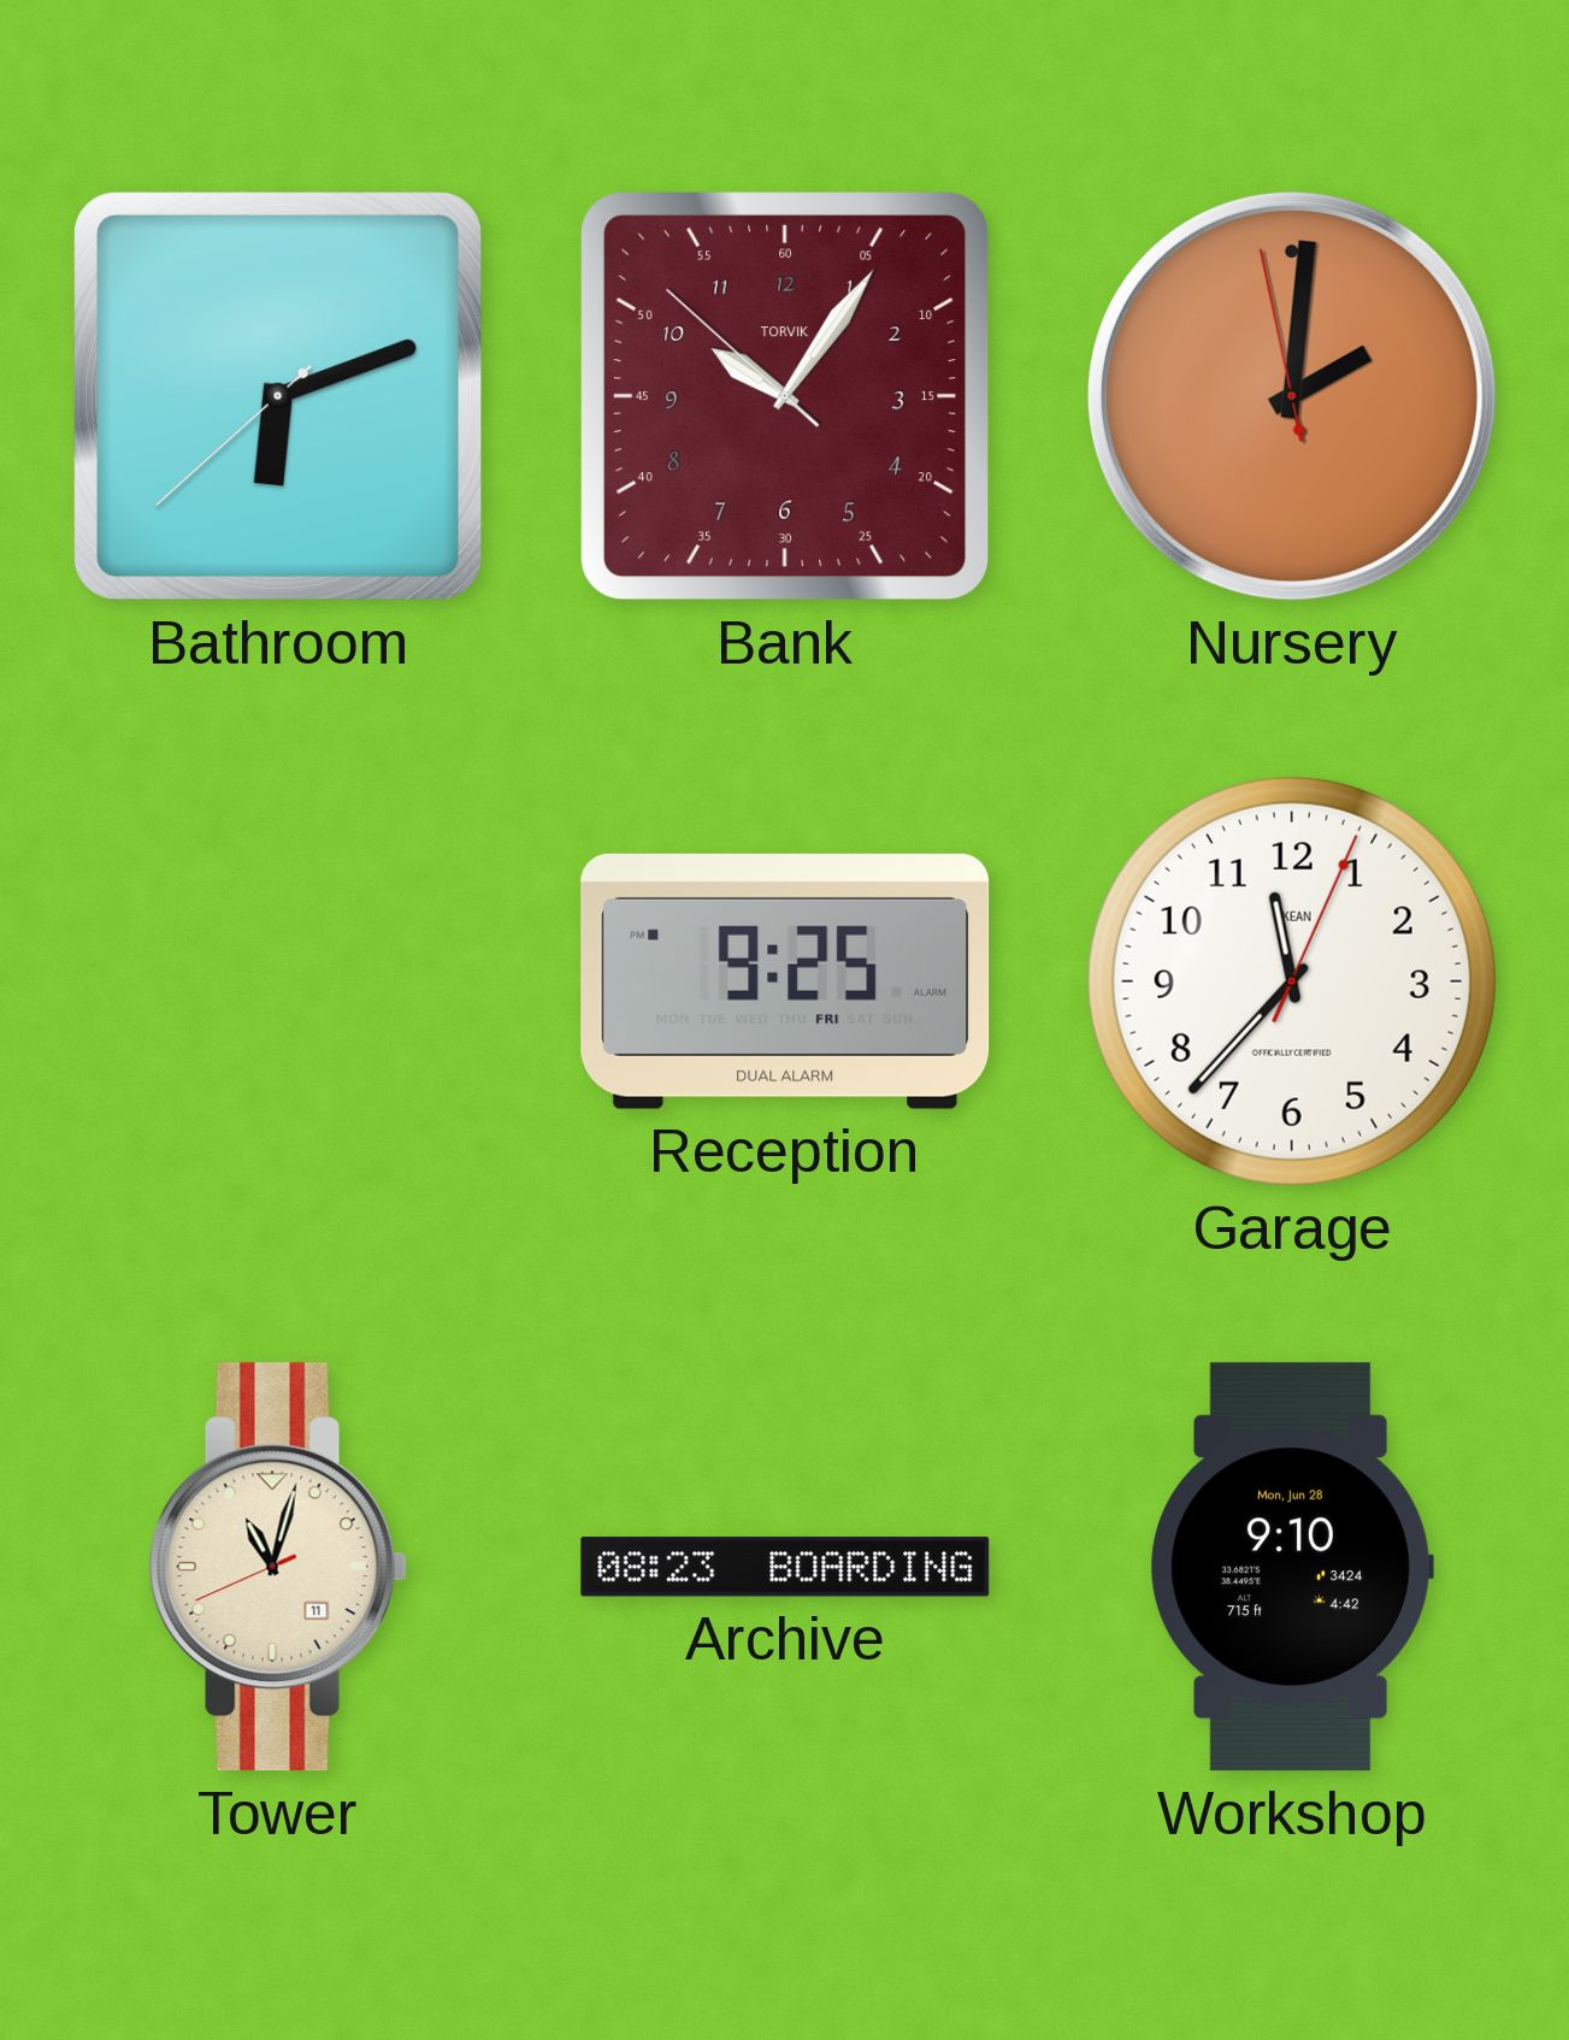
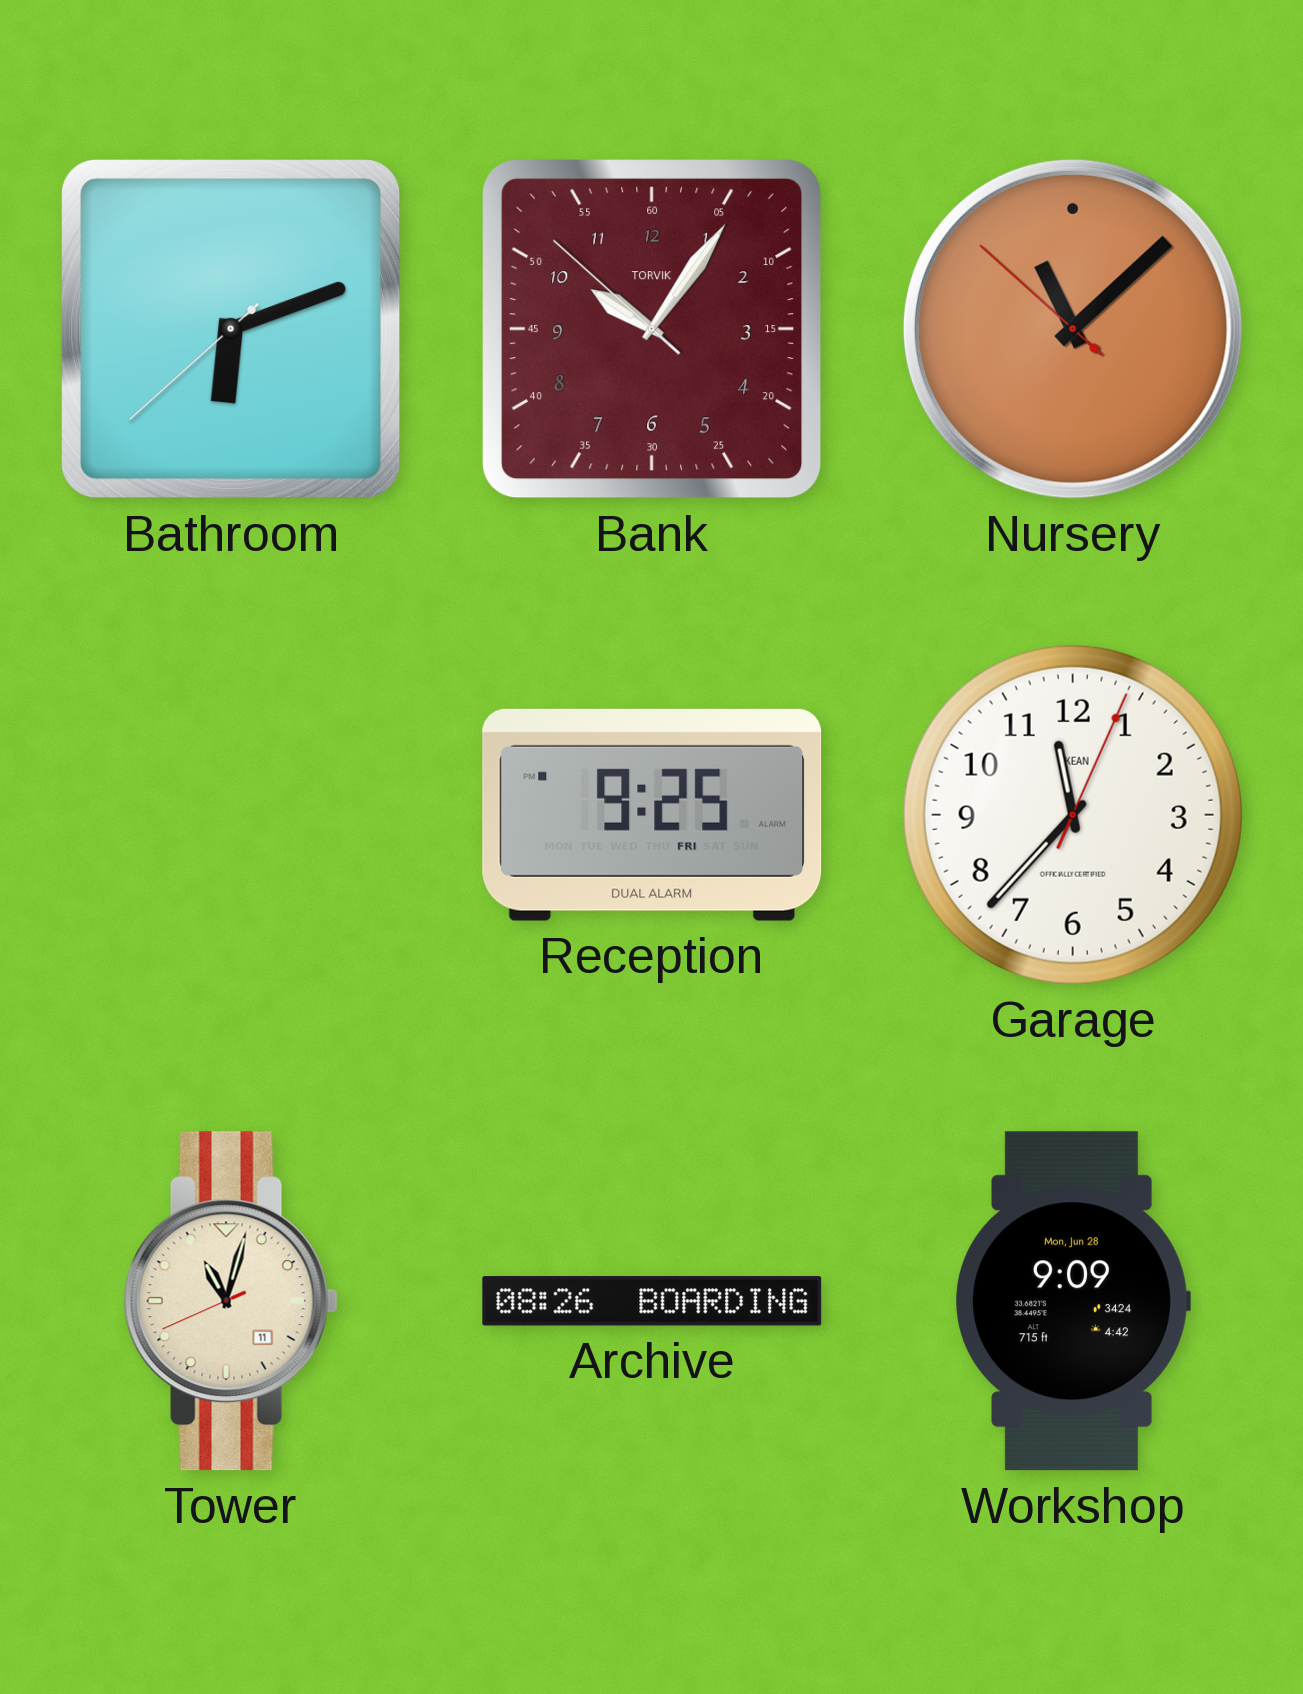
Nursery: 2:00 -> 11:07
Archive: 08:23 -> 08:26
Workshop: 9:10 -> 9:09
